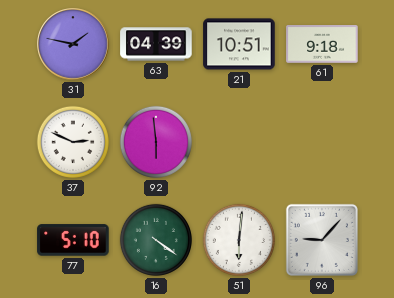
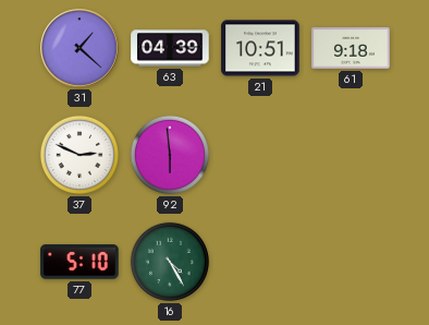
31: 1:47 -> 1:22
16: 4:21 -> 4:25
51: 6:01 -> none
96: 9:07 -> none
